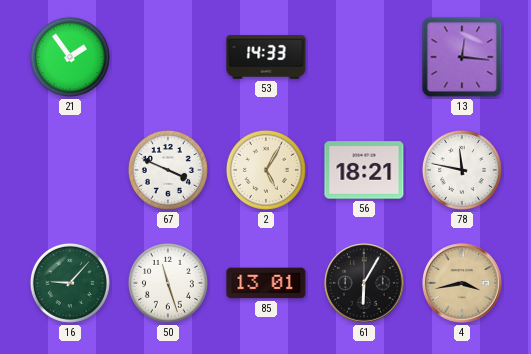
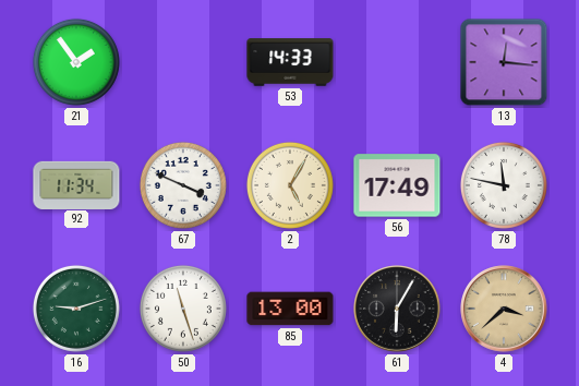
92: none -> 11:34
56: 18:21 -> 17:49
16: 9:07 -> 9:12
85: 13:01 -> 13:00
4: 3:43 -> 3:38
